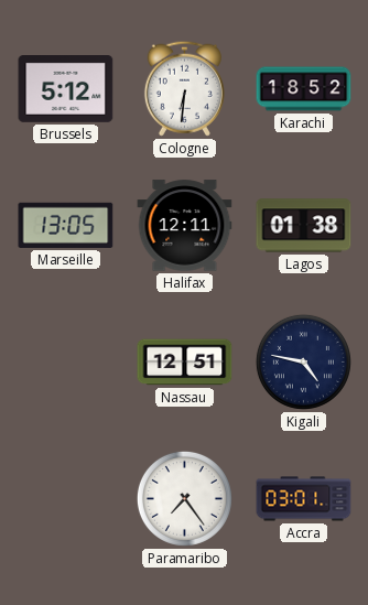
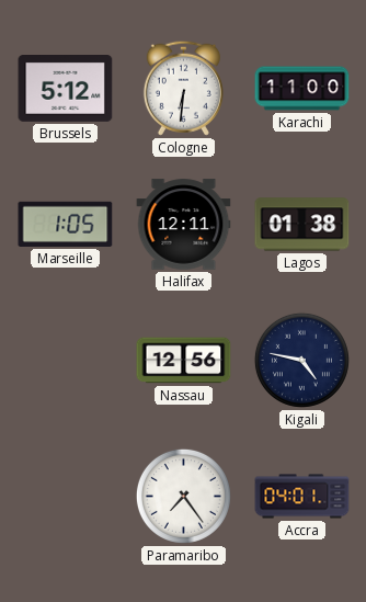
Karachi: 18:52 -> 11:00
Marseille: 13:05 -> 1:05
Nassau: 12:51 -> 12:56
Accra: 03:01 -> 04:01
